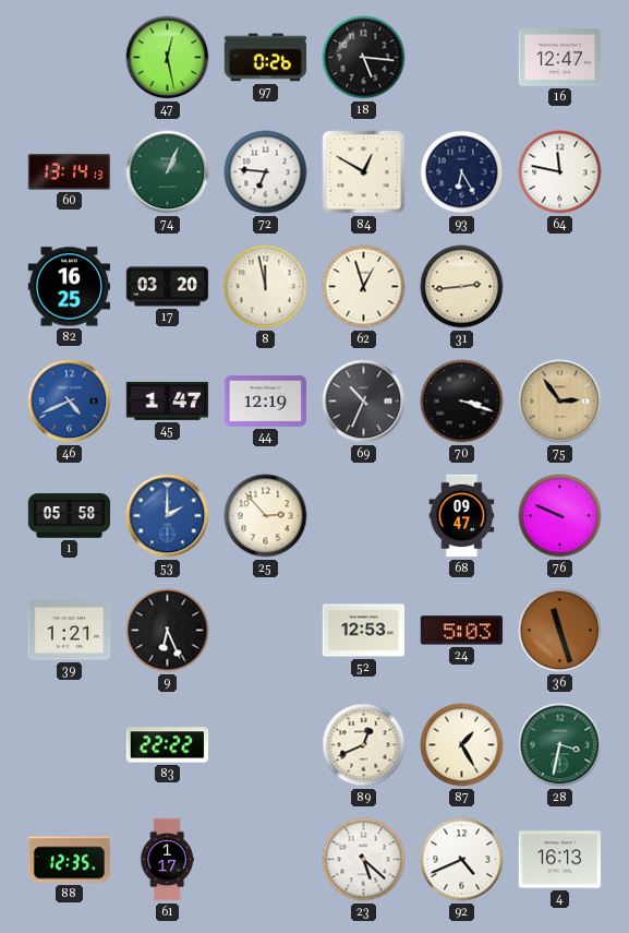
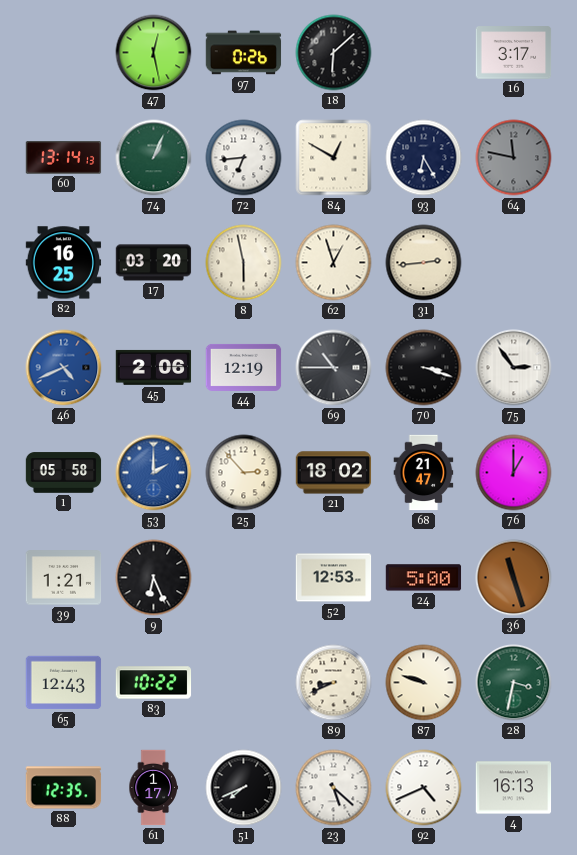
18: 5:16 -> 6:08
16: 12:47 -> 3:17
72: 6:46 -> 6:44
64 dial: white -> grey
8: 11:58 -> 5:58
45: 1:47 -> 2:06
69: 10:34 -> 10:45
75 dial: champagne -> white
21: none -> 18:02
68: 09:47 -> 21:47
76: 9:49 -> 1:00
24: 5:03 -> 5:00
65: none -> 12:43
83: 22:22 -> 10:22
89: 12:41 -> 8:41
87: 1:25 -> 9:48
51: none -> 7:41
